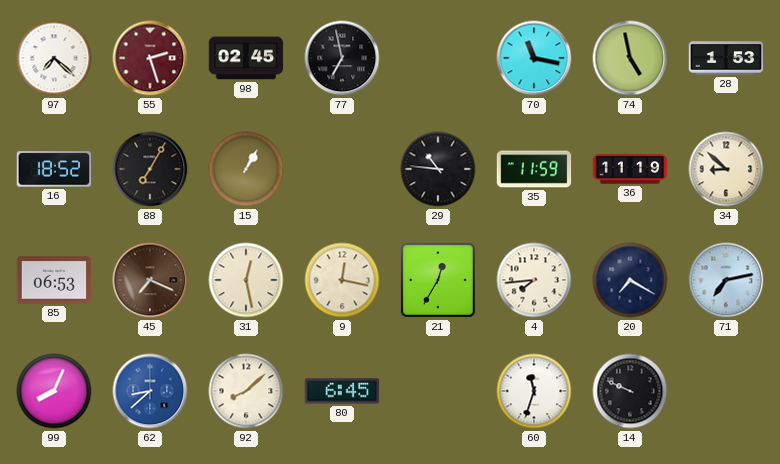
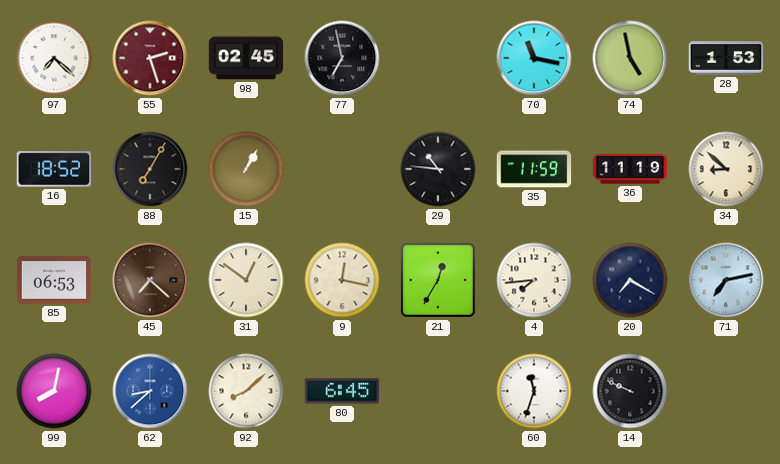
45: 7:19 -> 7:22
31: 12:28 -> 12:51
99: 8:04 -> 8:02
